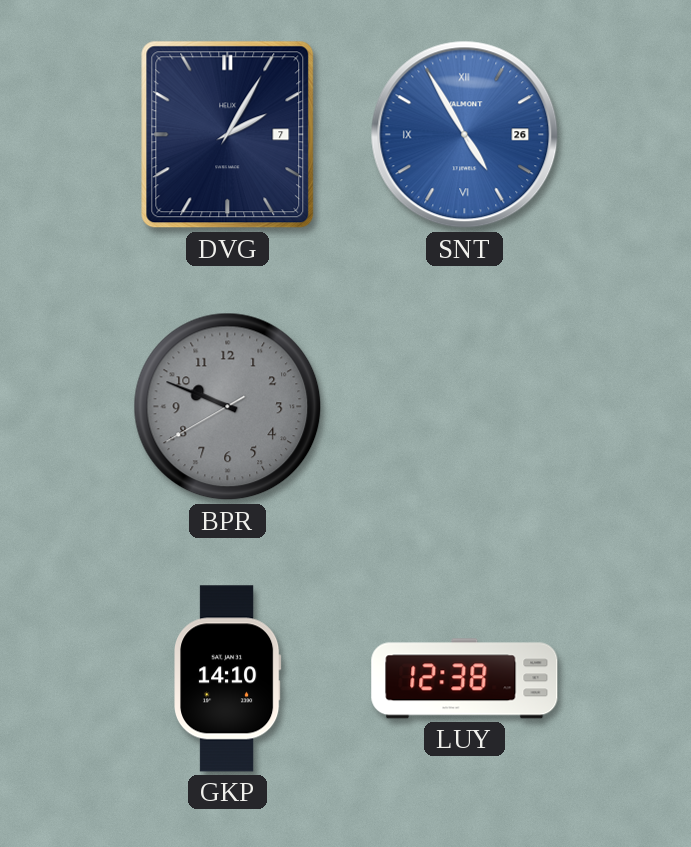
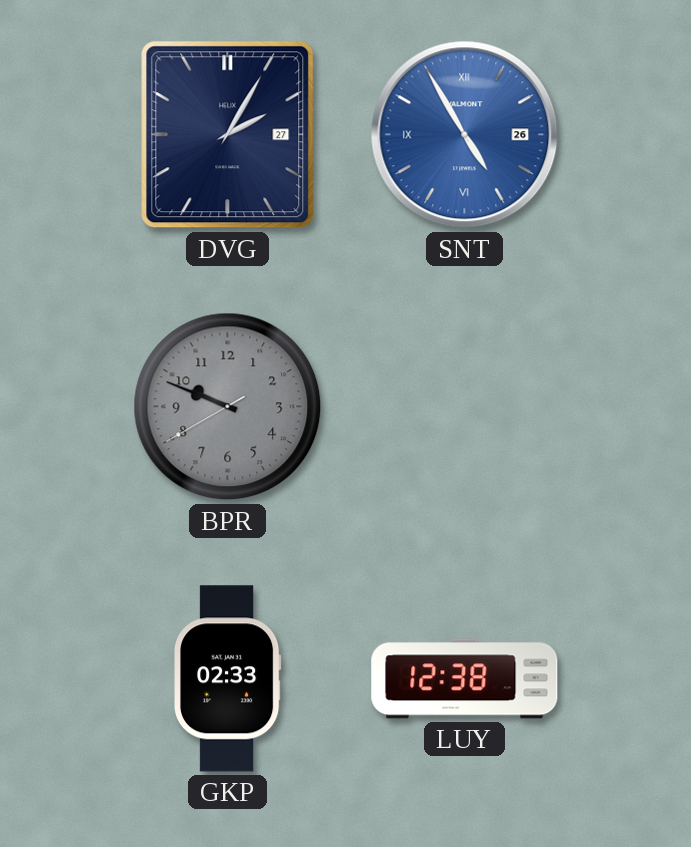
DVG date: 7 -> 27
GKP: 14:10 -> 02:33
